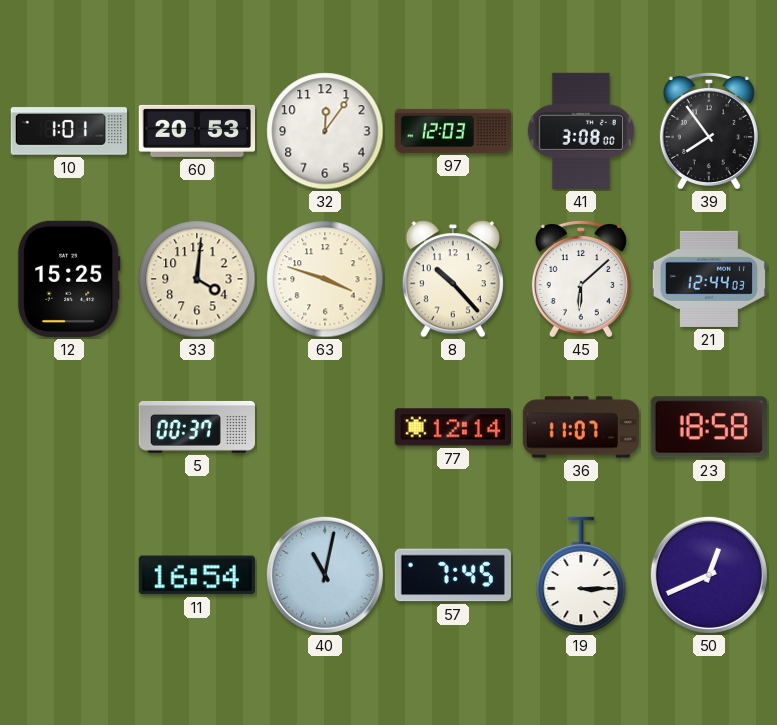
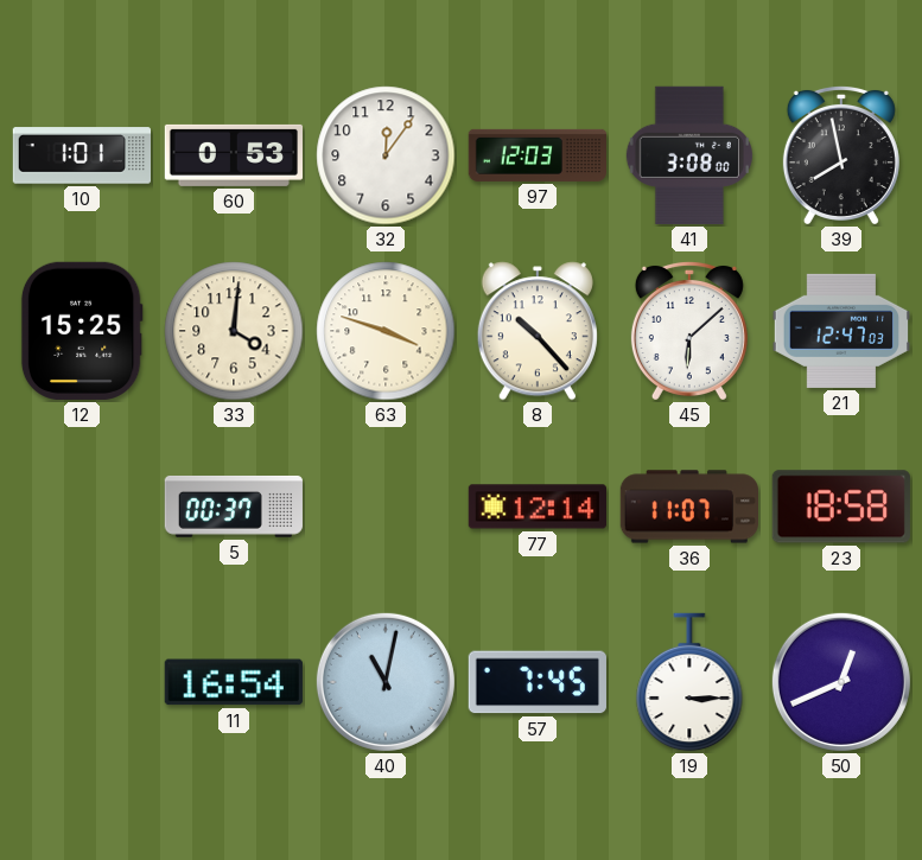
60: 20:53 -> 0:53
39: 7:54 -> 7:58
21: 12:44 -> 12:47
